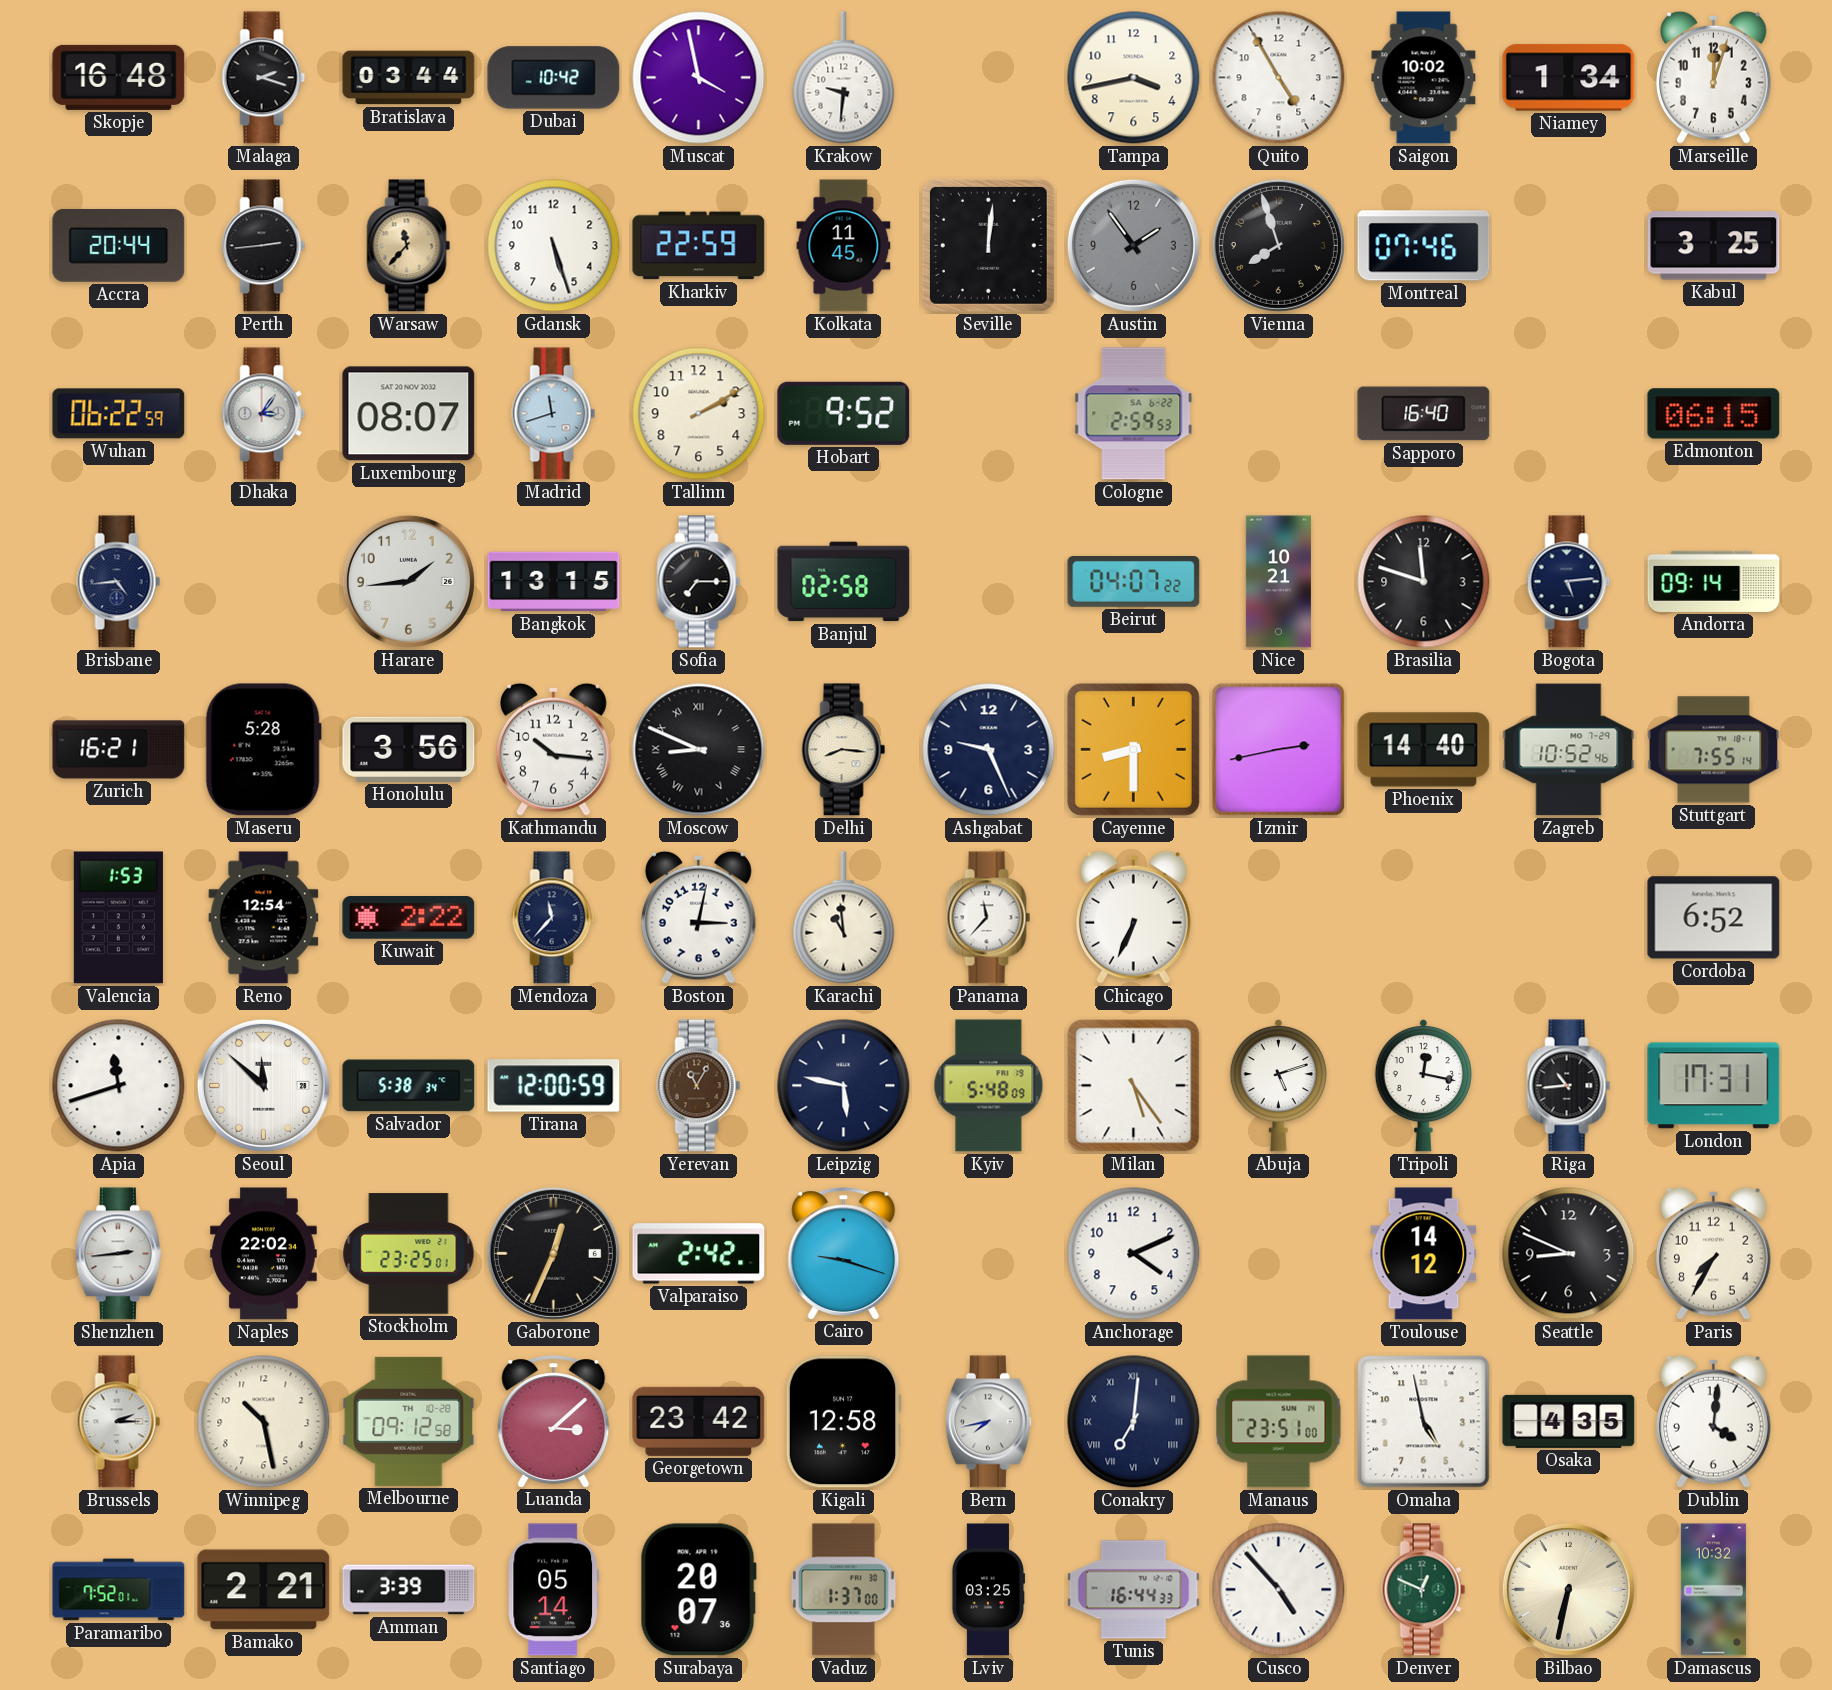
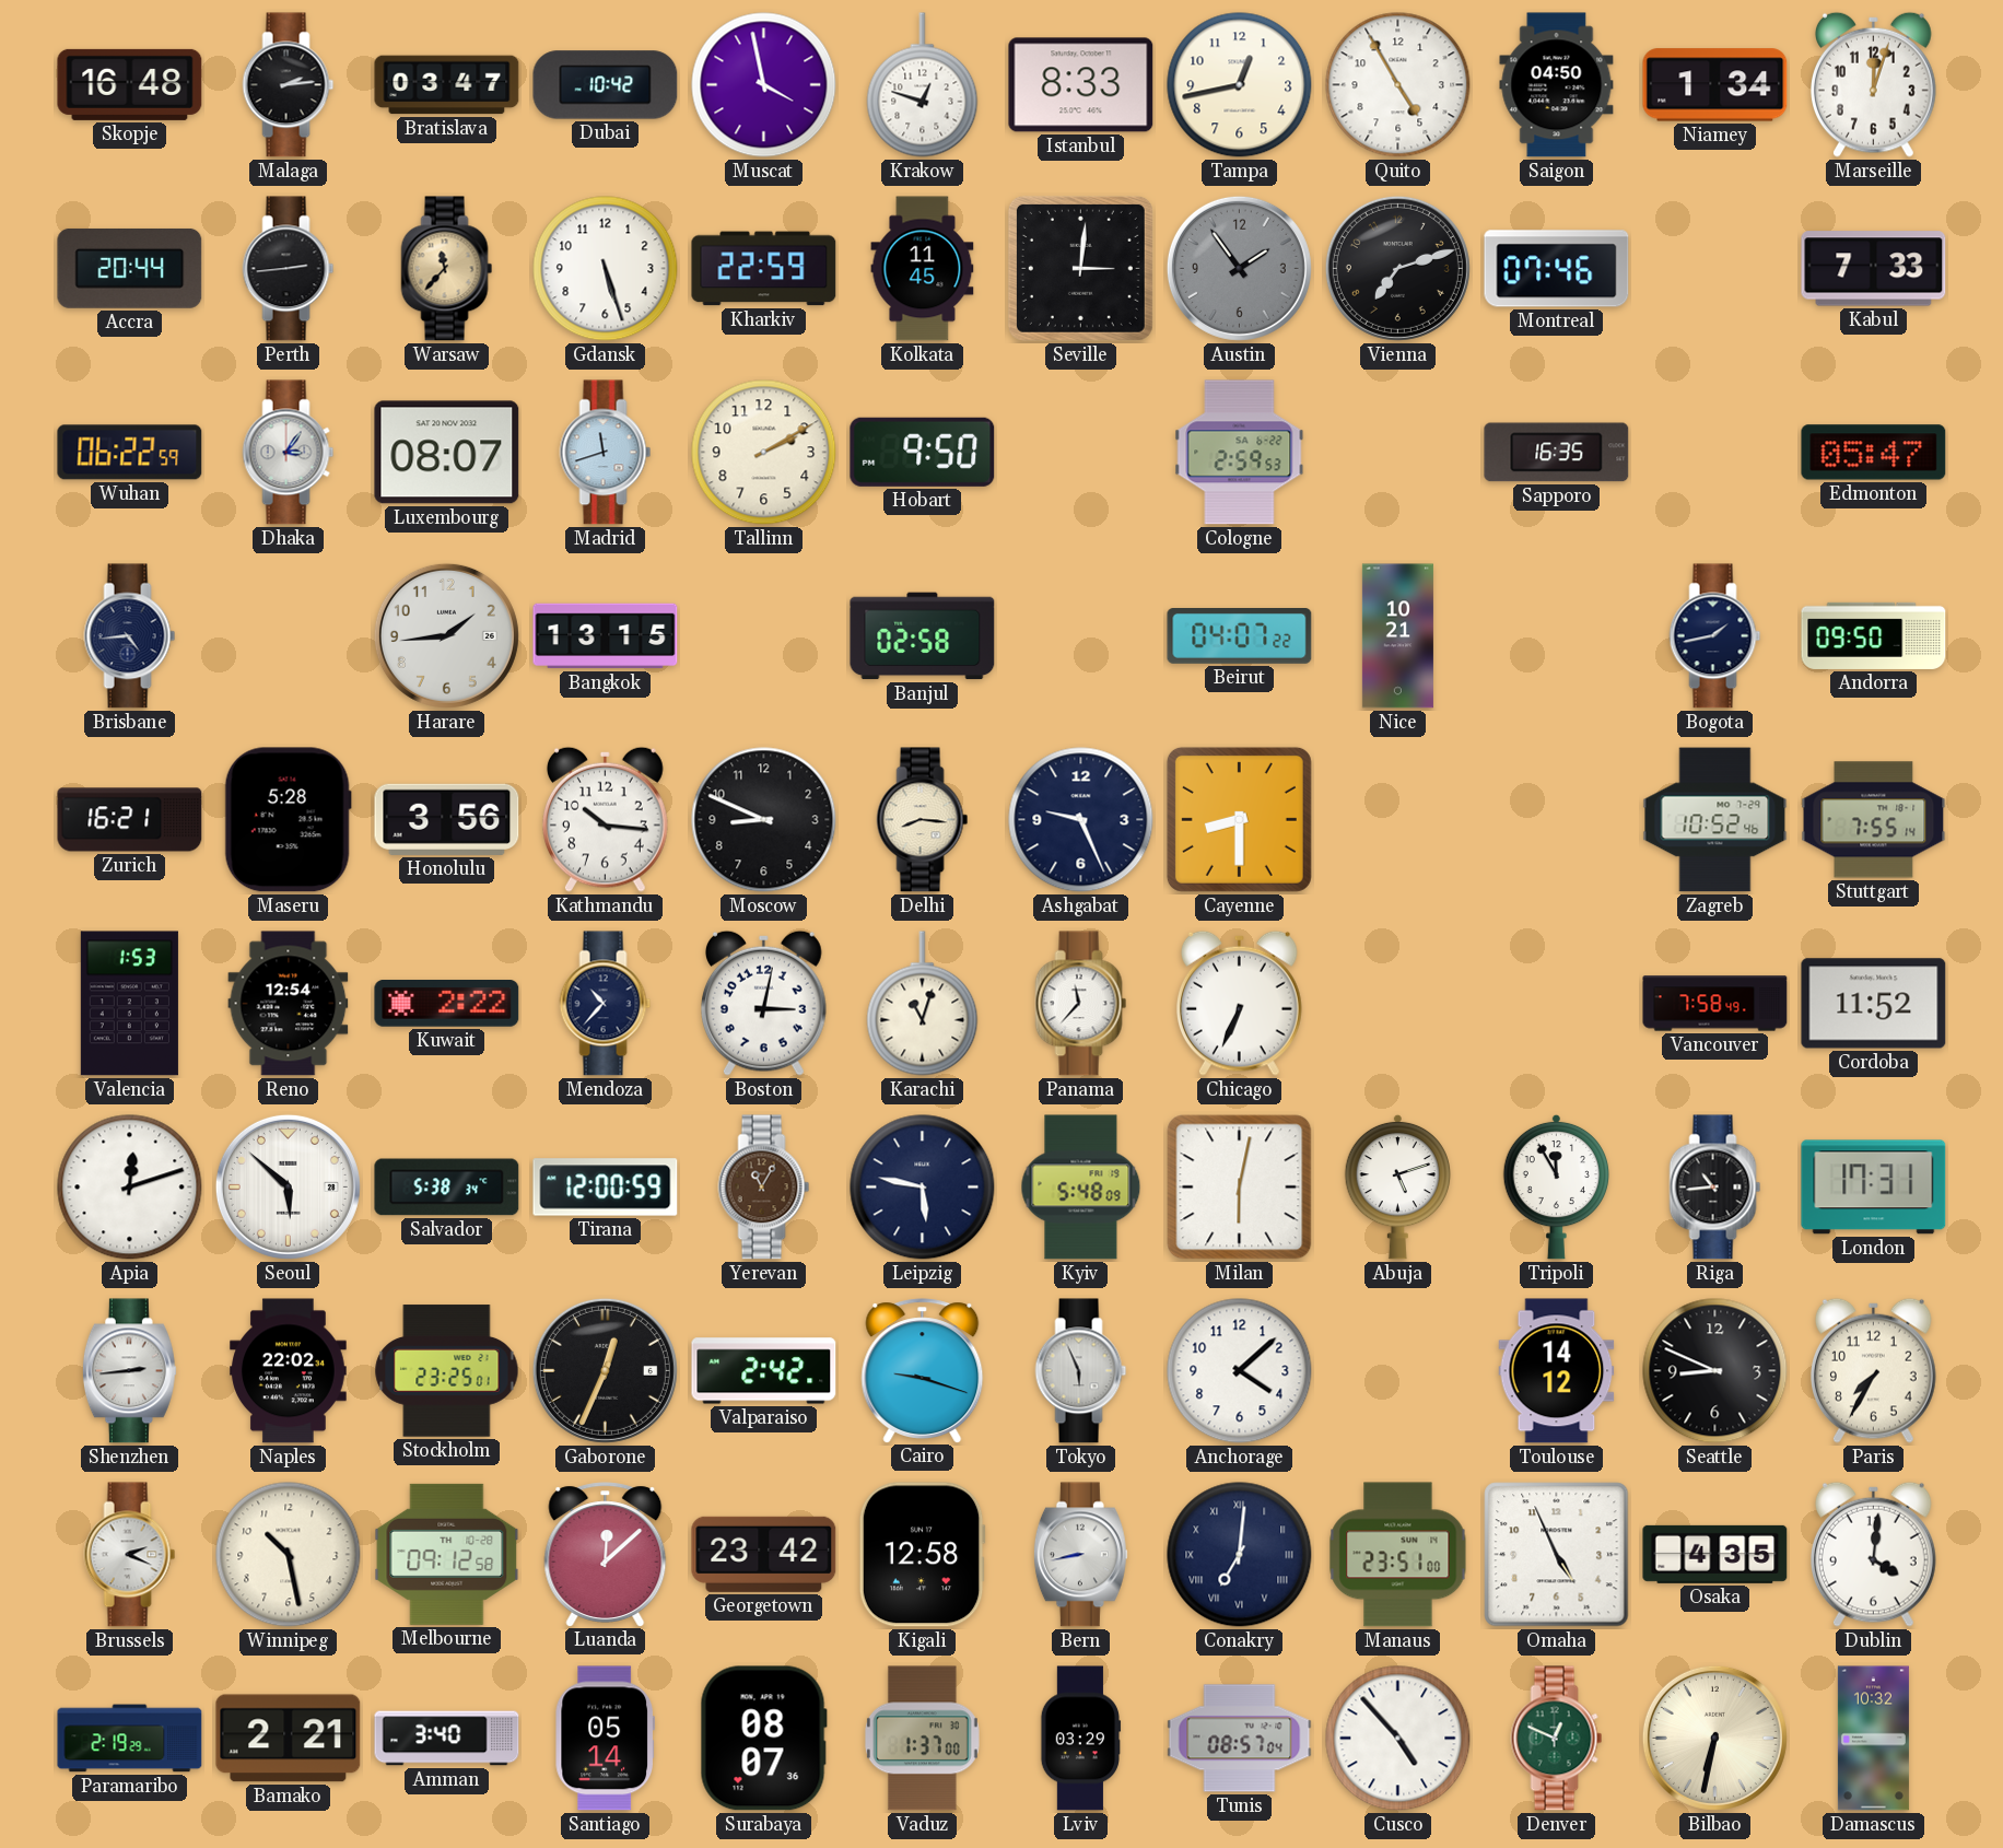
Malaga: 2:18 -> 2:14
Bratislava: 03:44 -> 03:47
Krakow: 9:31 -> 12:48
Istanbul: none -> 8:33
Tampa: 3:43 -> 12:43
Saigon: 10:02 -> 04:50
Seville: 12:01 -> 3:01
Vienna: 7:57 -> 7:12
Kabul: 3:25 -> 7:33
Hobart: 9:52 -> 9:50
Sapporo: 16:40 -> 16:35
Edmonton: 06:15 -> 05:47
Sofia: 7:15 -> none
Brasilia: 11:48 -> none
Bogota: 5:14 -> 1:43
Andorra: 09:14 -> 09:50
Moscow numerals: Roman -> Arabic
Izmir: 2:43 -> none
Phoenix: 14:40 -> none
Mendoza: 11:37 -> 10:37
Karachi: 10:59 -> 11:03
Vancouver: none -> 7:58
Cordoba: 6:52 -> 11:52
Apia: 11:42 -> 12:12
Seoul: 11:52 -> 5:52
Milan: 5:24 -> 6:02
Tripoli: 12:17 -> 11:55
Tokyo: none -> 5:56
Anchorage: 4:11 -> 4:08
Brussels: 2:15 -> 2:19
Luanda: 3:08 -> 12:08
Bern: 7:43 -> 8:43
Omaha: 4:58 -> 4:56
Paramaribo: 7:52 -> 2:19
Amman: 3:39 -> 3:40
Surabaya: 20:07 -> 08:07
Lviv: 03:25 -> 03:29
Tunis: 16:44 -> 08:57
